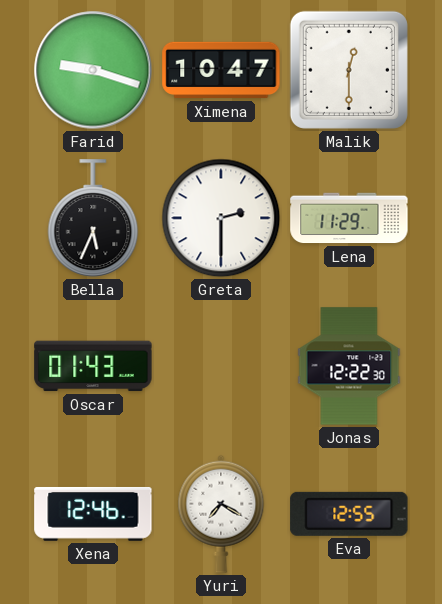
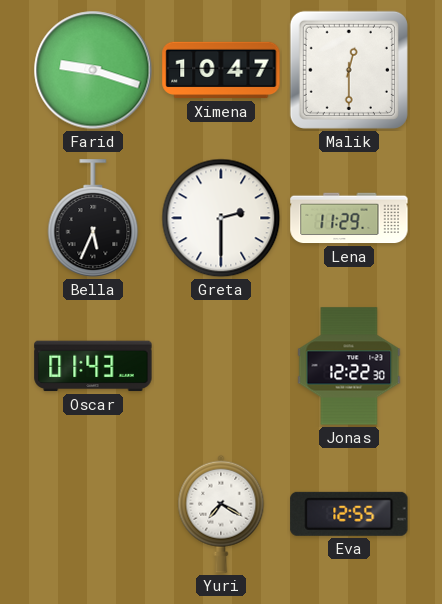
Xena: 12:46 -> none
